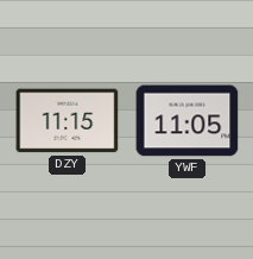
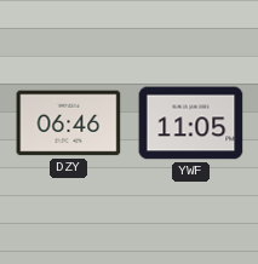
DZY: 11:15 -> 06:46
